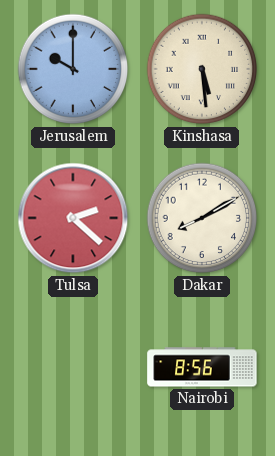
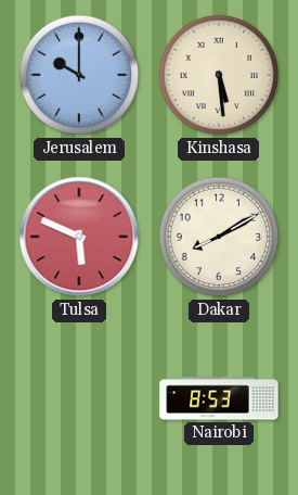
Tulsa: 2:22 -> 5:49
Nairobi: 8:56 -> 8:53
